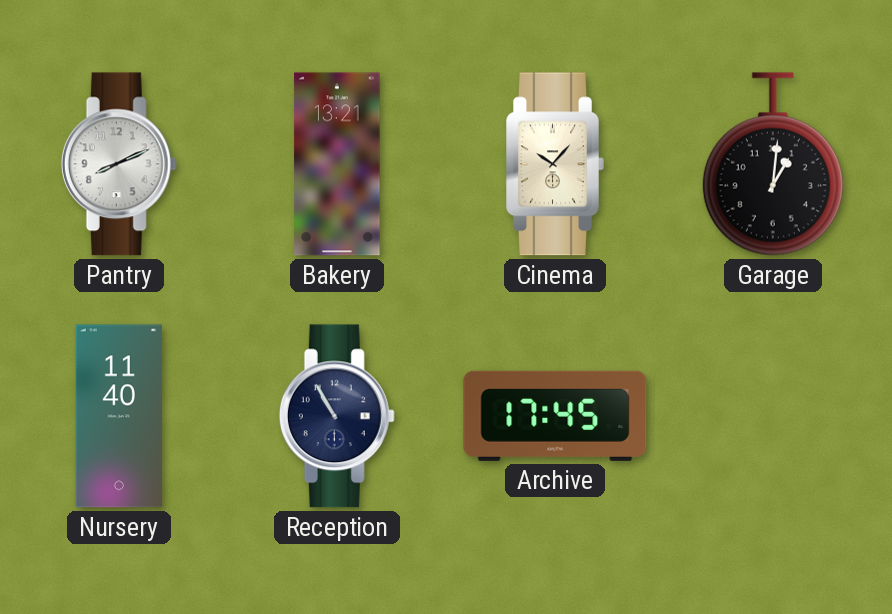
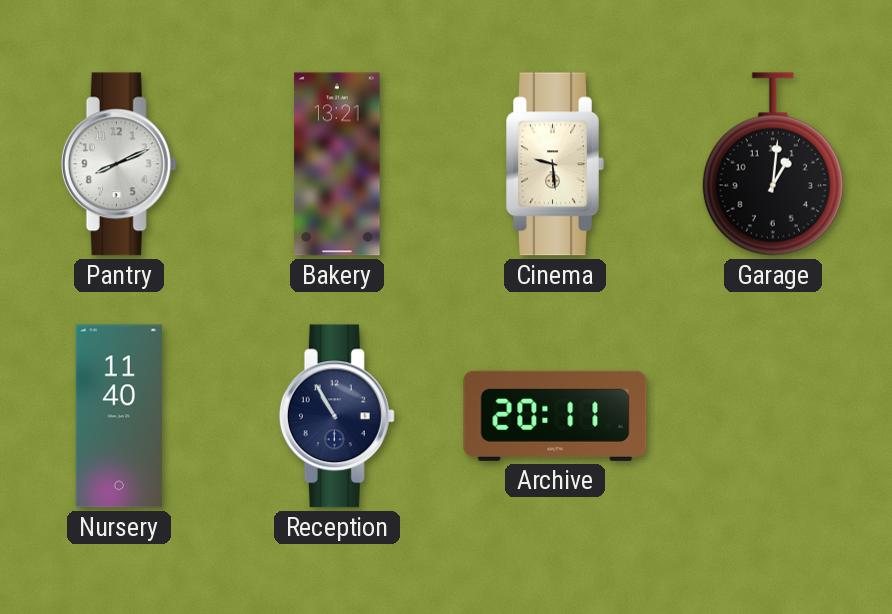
Cinema: 10:07 -> 9:29
Archive: 17:45 -> 20:11
